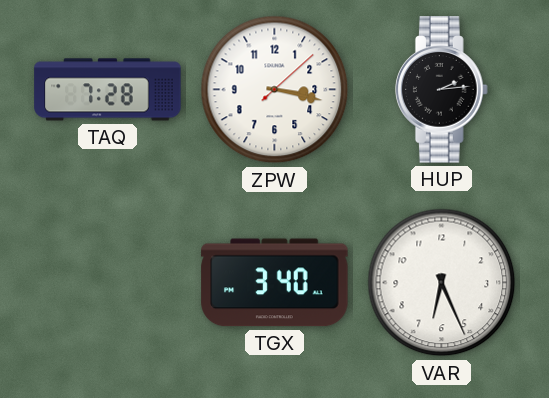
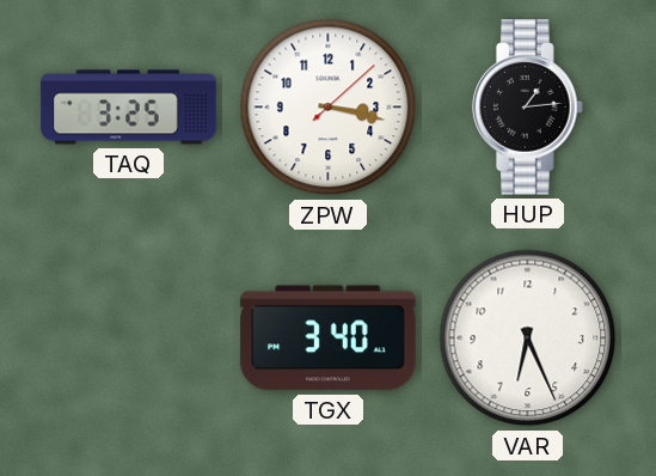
TAQ: 7:28 -> 3:25
HUP: 2:14 -> 1:14
